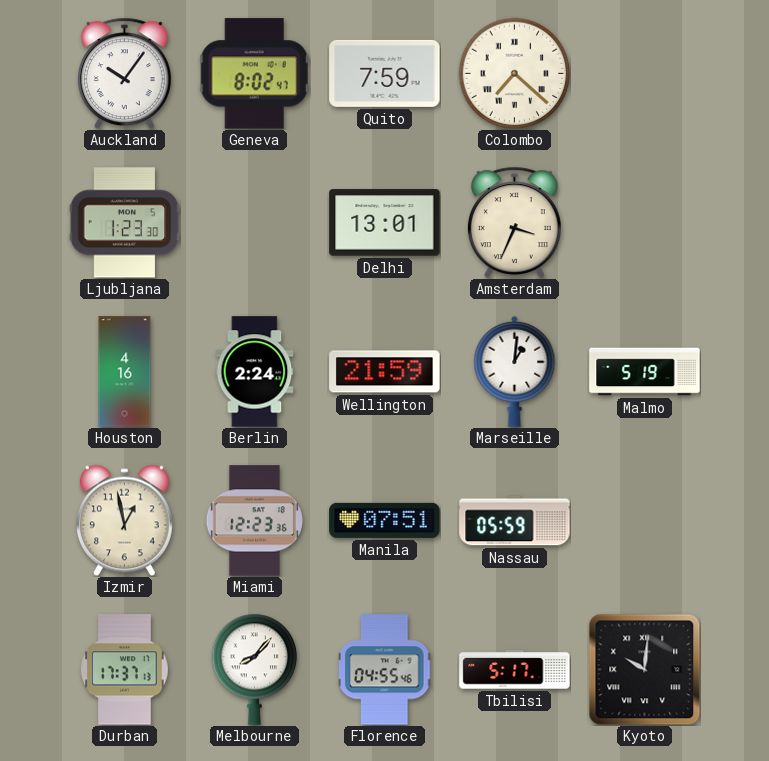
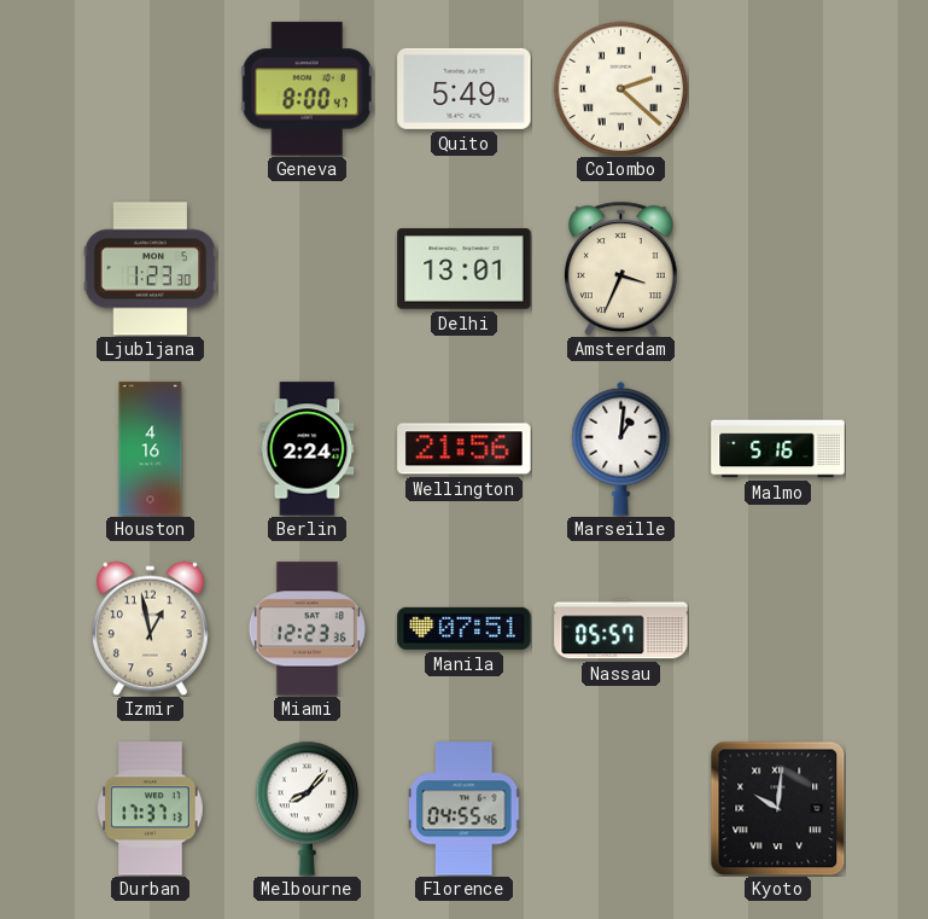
Auckland: 10:06 -> none
Geneva: 8:02 -> 8:00
Quito: 7:59 -> 5:49
Colombo: 7:22 -> 2:22
Wellington: 21:59 -> 21:56
Malmo: 5:19 -> 5:16
Nassau: 05:59 -> 05:57
Tbilisi: 5:17 -> none
